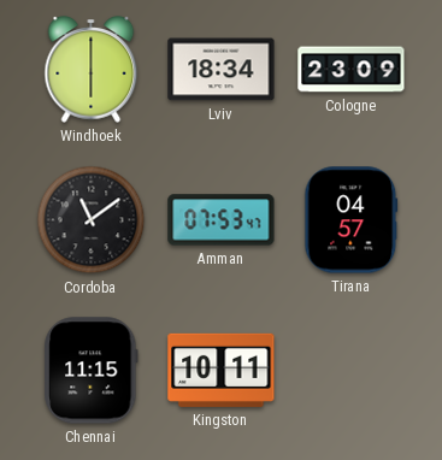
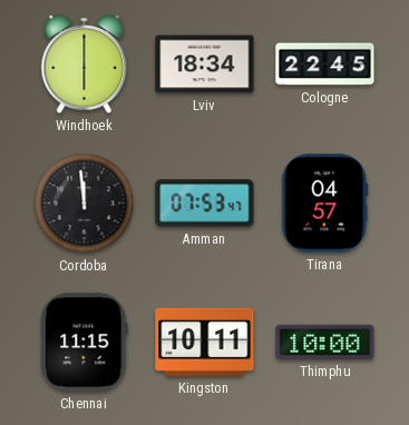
Cologne: 23:09 -> 22:45
Cordoba: 11:09 -> 11:59
Thimphu: none -> 10:00
